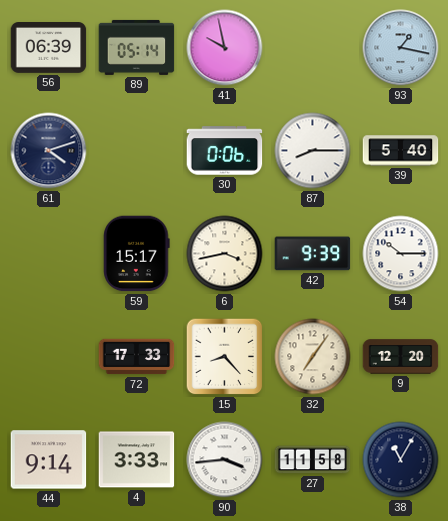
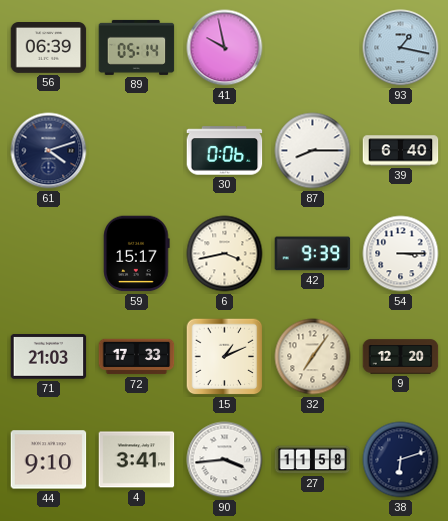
39: 5:40 -> 6:40
54: 10:15 -> 3:15
71: none -> 21:03
15: 8:23 -> 1:11
44: 9:14 -> 9:10
4: 3:33 -> 3:41
38: 11:05 -> 6:12
